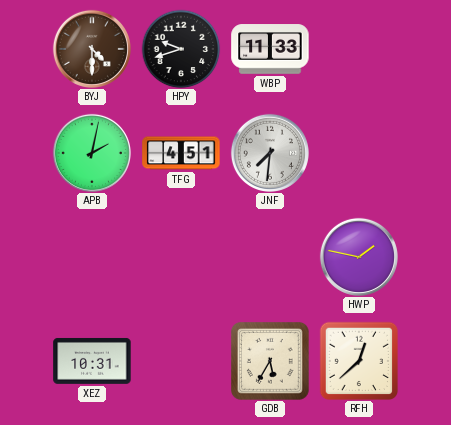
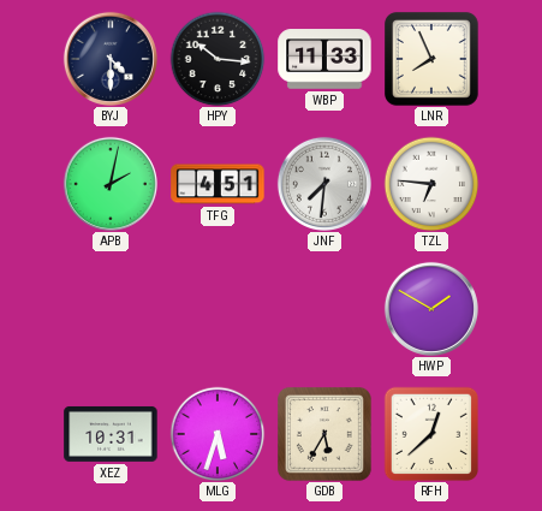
BYJ dial: brown -> navy
HPY: 9:42 -> 10:16
LNR: none -> 7:56
TZL: none -> 6:46
HWP: 1:47 -> 1:50
MLG: none -> 5:33
